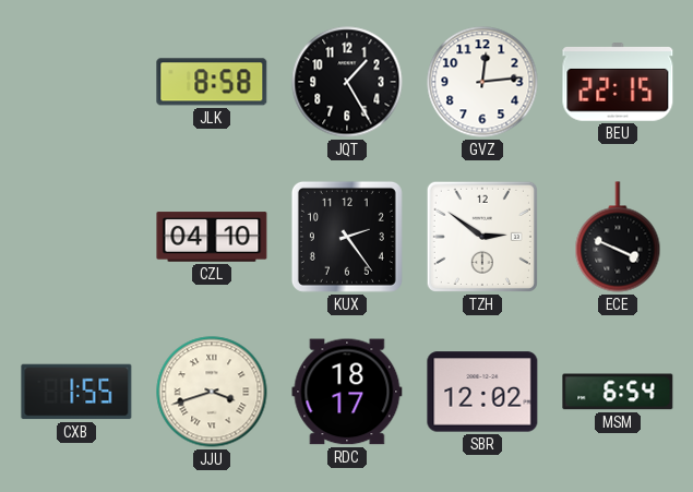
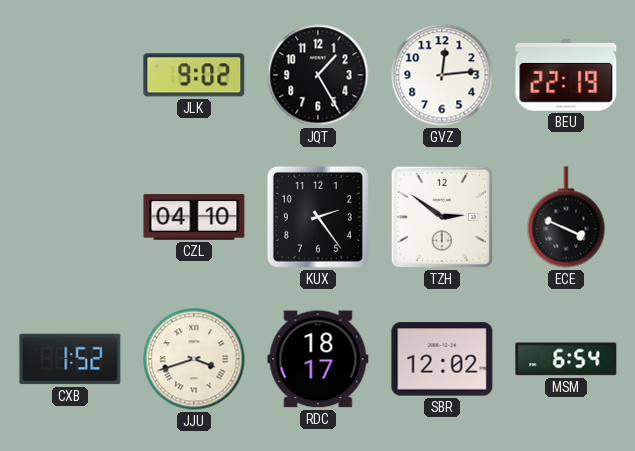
JLK: 8:58 -> 9:02
BEU: 22:15 -> 22:19
CXB: 1:55 -> 1:52
